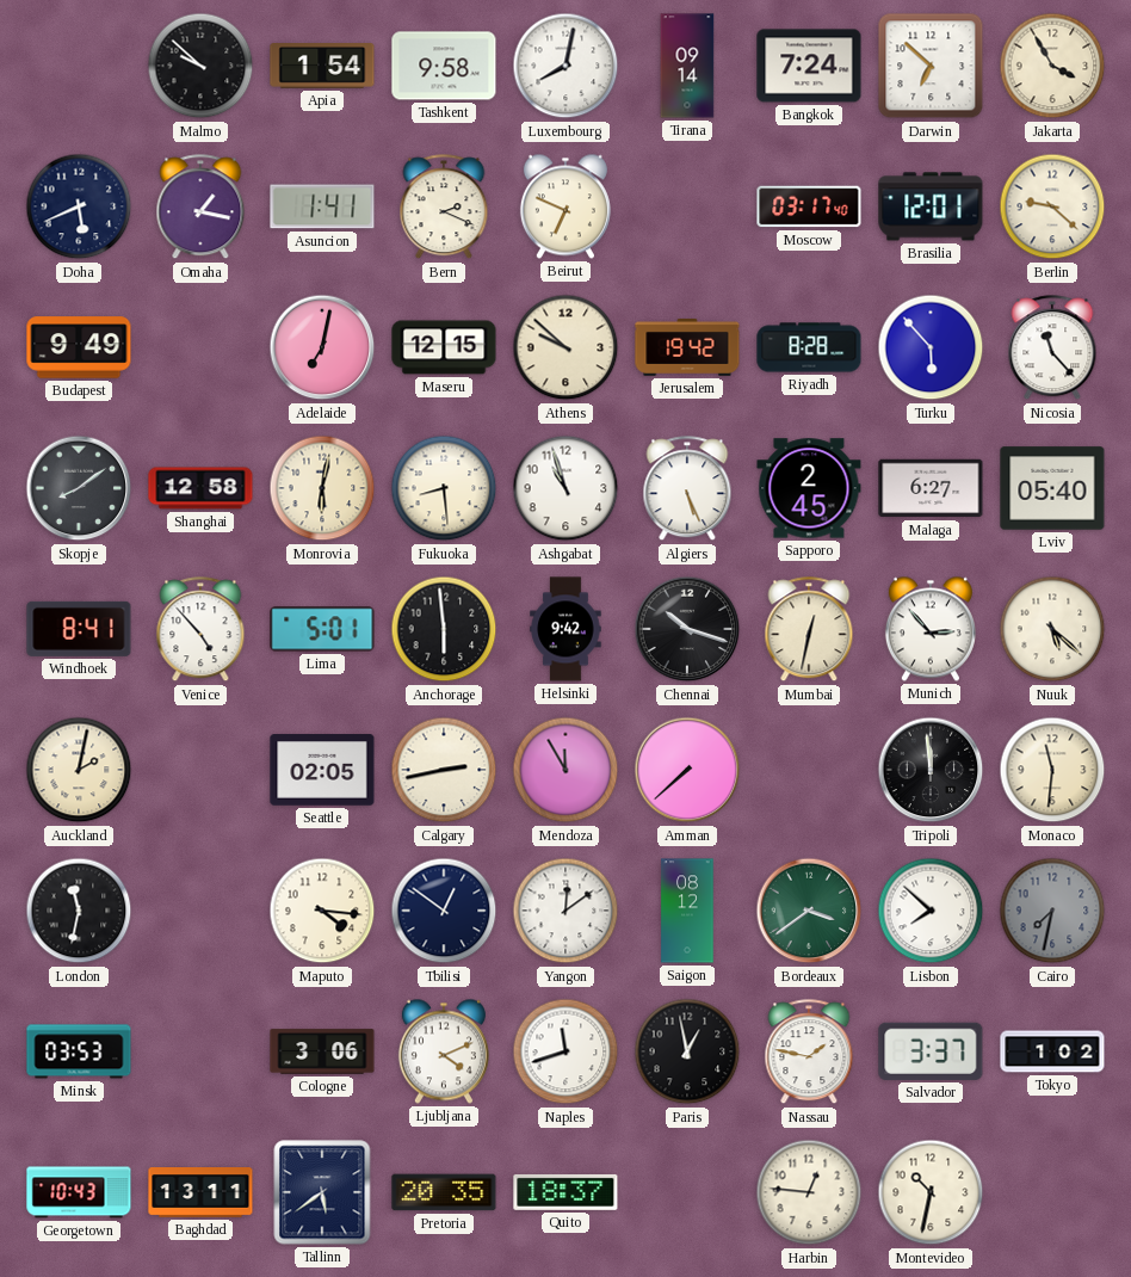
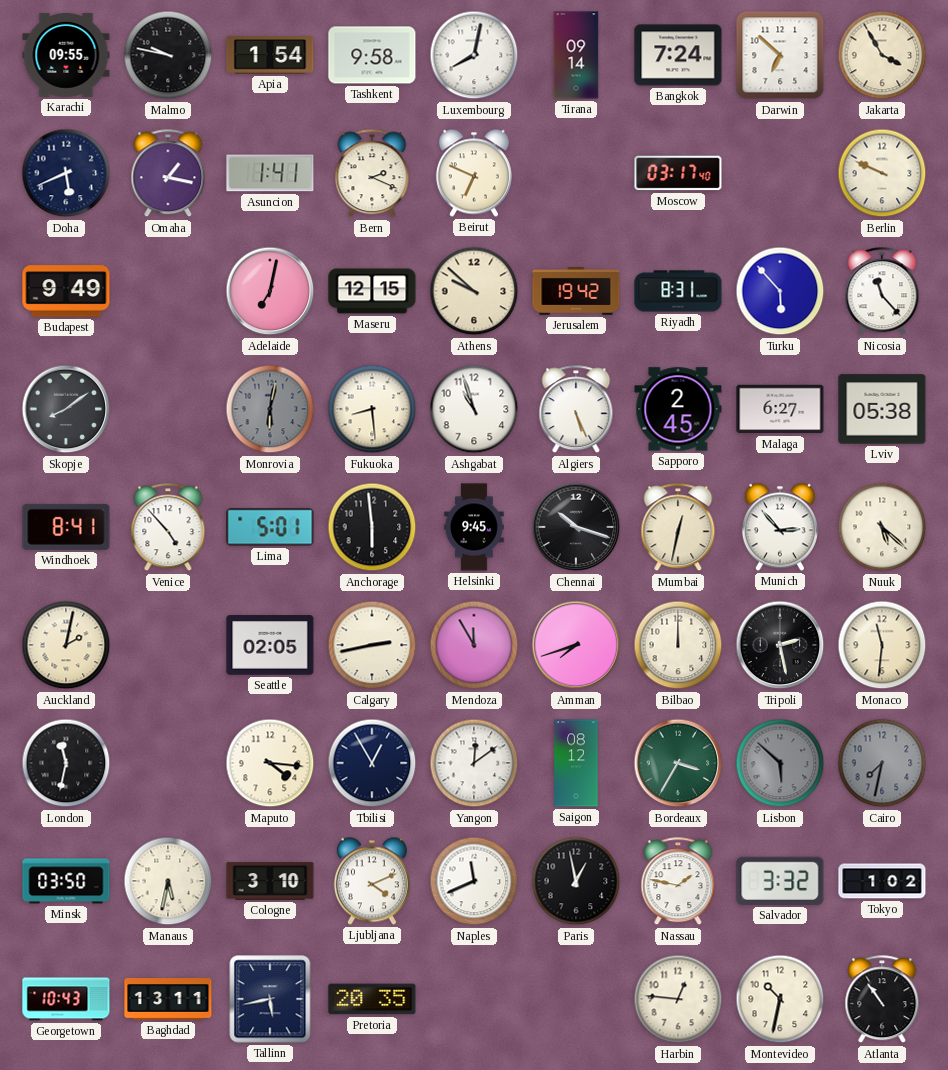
Karachi: none -> 09:55
Malmo: 9:52 -> 9:47
Brasilia: 12:01 -> none
Berlin: 9:22 -> 9:49
Riyadh: 8:28 -> 8:31
Shanghai: 12:58 -> none
Monrovia dial: cream -> grey
Lviv: 05:40 -> 05:38
Helsinki: 9:42 -> 9:45
Amman: 7:38 -> 7:42
Bilbao: none -> 12:00
Tripoli: 11:59 -> 2:28
Tbilisi: 12:51 -> 12:55
Bordeaux: 3:39 -> 3:35
Lisbon: 7:52 -> 5:52
Lisbon dial: white -> grey
Minsk: 03:53 -> 03:50
Manaus: none -> 5:32
Cologne: 3:06 -> 3:10
Naples: 11:42 -> 11:41
Salvador: 3:37 -> 3:32
Tallinn: 5:39 -> 5:43
Quito: 18:37 -> none
Atlanta: none -> 10:54
